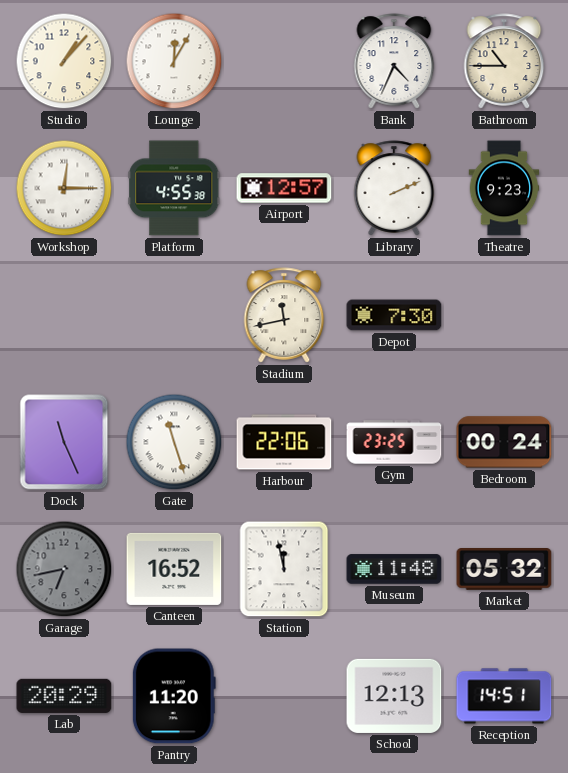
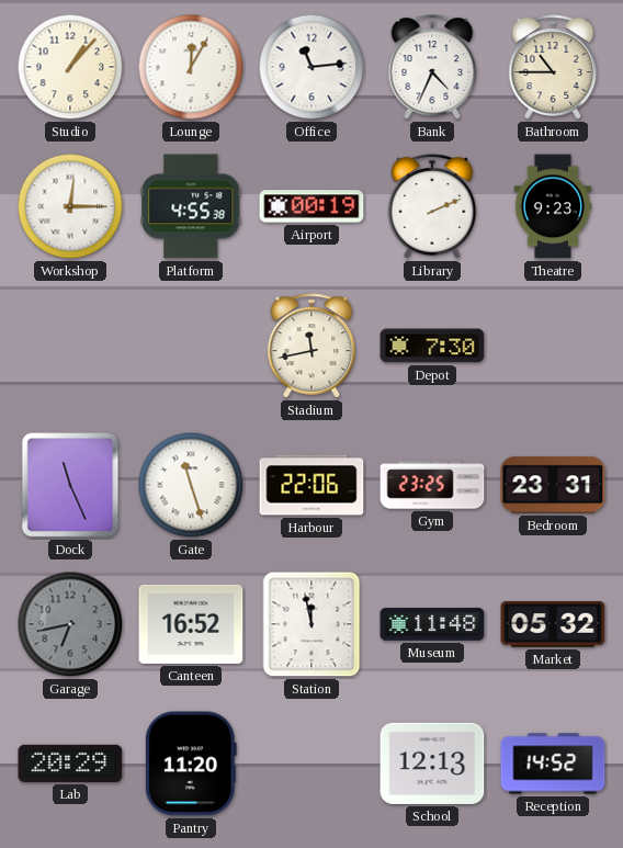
Office: none -> 11:14
Airport: 12:57 -> 00:19
Bedroom: 00:24 -> 23:31
Reception: 14:51 -> 14:52
